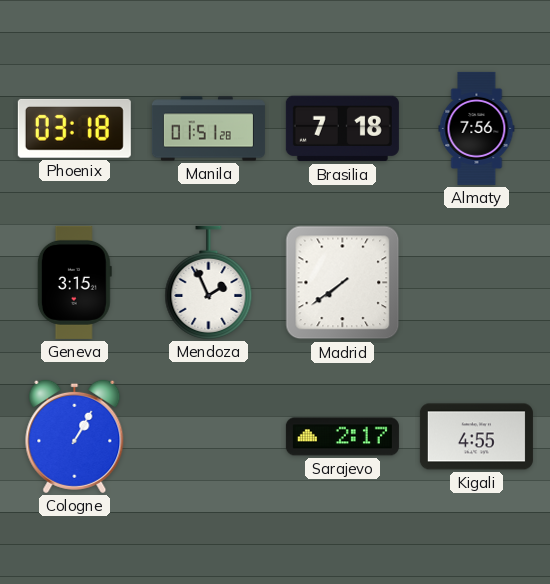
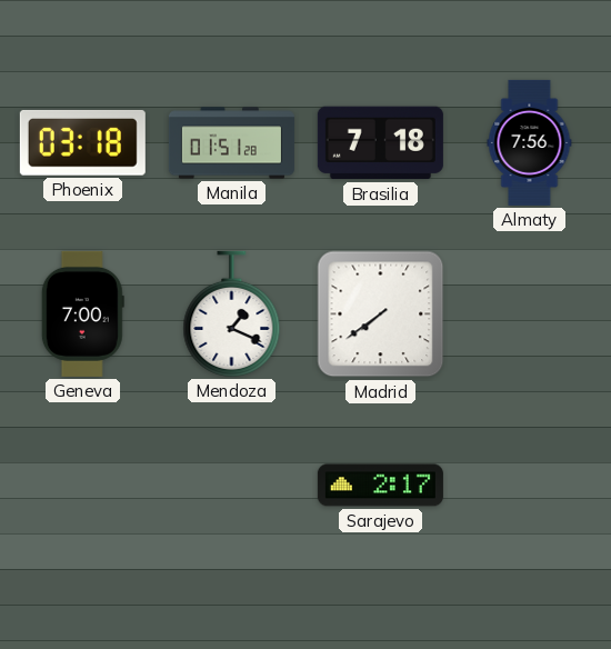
Geneva: 3:15 -> 7:00
Mendoza: 1:56 -> 1:19
Cologne: 1:05 -> none
Kigali: 4:55 -> none
